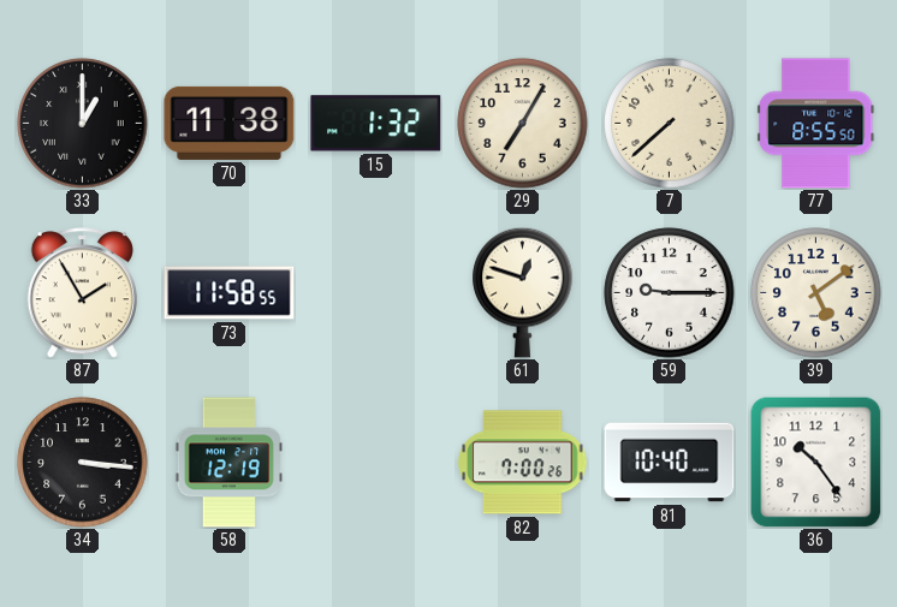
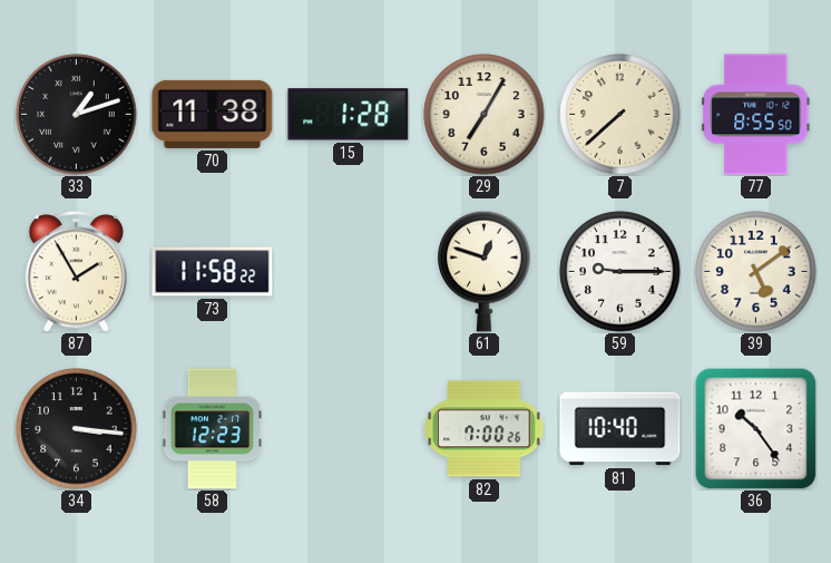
33: 1:00 -> 1:12
15: 1:32 -> 1:28
73: 11:58:55 -> 11:58:22
58: 12:19 -> 12:23
